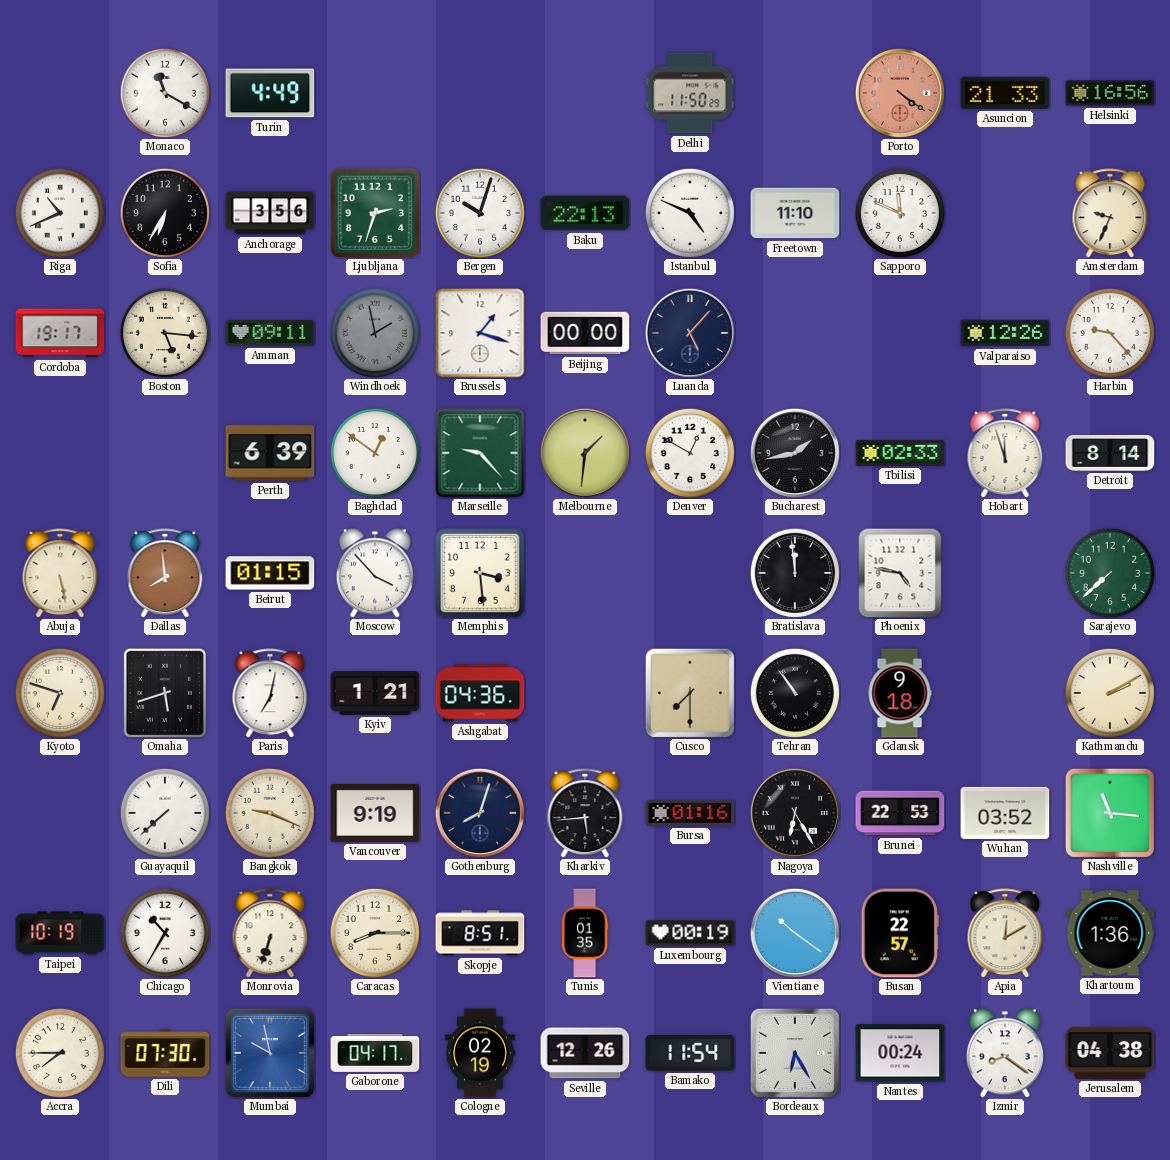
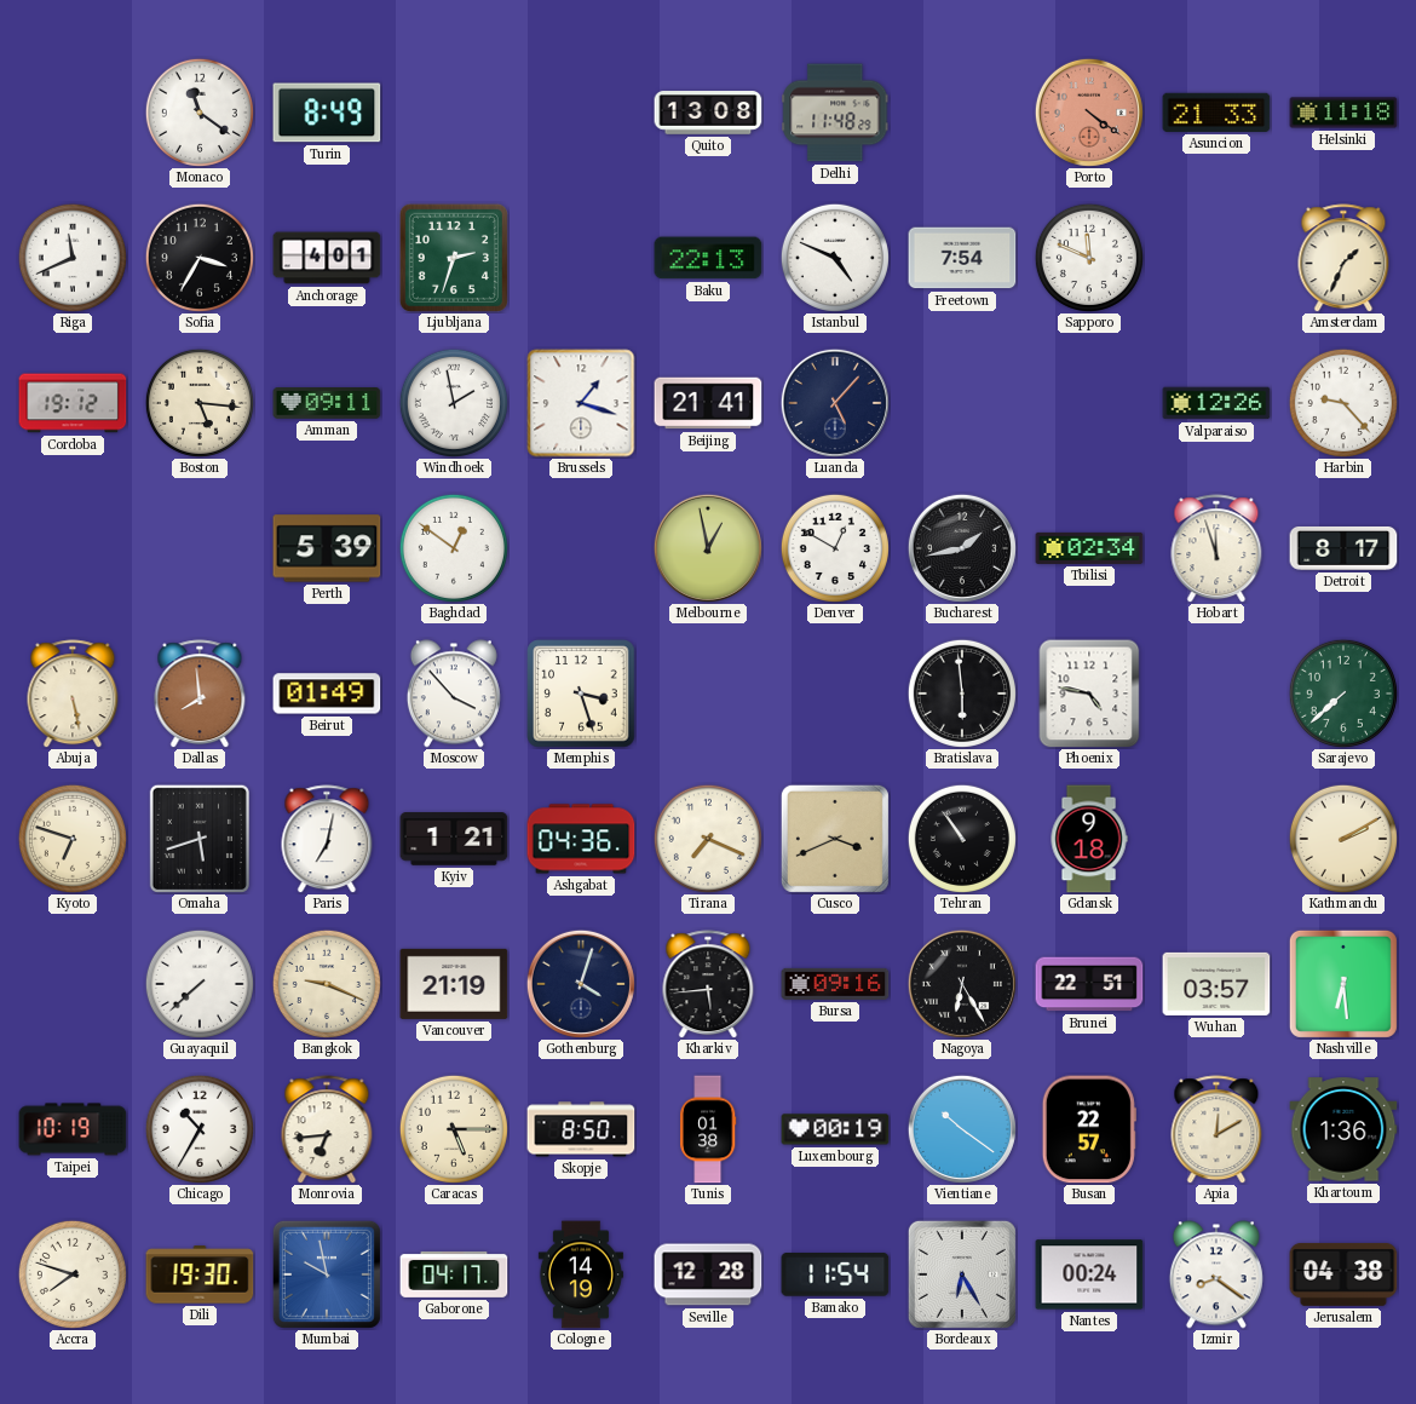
Monaco: 11:20 -> 11:21
Turin: 4:49 -> 8:49
Quito: none -> 13:08
Delhi: 11:50 -> 11:48
Helsinki: 16:56 -> 11:18
Riga: 10:41 -> 11:41
Sofia: 6:35 -> 3:35
Anchorage: 3:56 -> 4:01
Bergen: 10:03 -> none
Freetown: 11:10 -> 7:54
Amsterdam: 9:34 -> 1:34
Cordoba: 19:17 -> 19:12
Windhoek dial: grey -> white
Beijing: 00:00 -> 21:41
Perth: 6:39 -> 5:39
Marseille: 9:23 -> none
Melbourne: 1:31 -> 12:58
Tbilisi: 02:33 -> 02:34
Detroit: 8:14 -> 8:17
Beirut: 01:15 -> 01:49
Memphis: 3:29 -> 3:27
Bratislava: 11:59 -> 5:59
Tirana: none -> 7:19
Cusco: 7:30 -> 3:41
Vancouver: 9:19 -> 21:19
Gothenburg: 8:03 -> 4:03
Bursa: 01:16 -> 09:16
Brunei: 22:53 -> 22:51
Wuhan: 03:52 -> 03:57
Nashville: 11:16 -> 6:29
Monrovia: 6:33 -> 6:44
Caracas: 8:15 -> 5:15
Skopje: 8:51 -> 8:50
Tunis: 01:35 -> 01:38
Accra: 7:45 -> 7:48
Dili: 07:30 -> 19:30
Cologne: 02:19 -> 14:19
Seville: 12:26 -> 12:28
